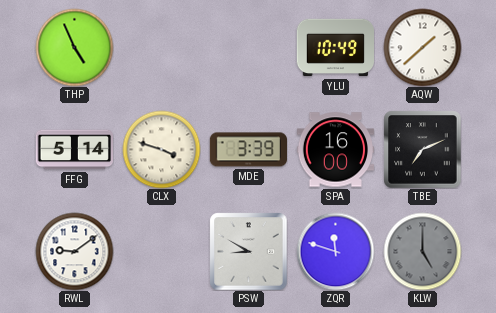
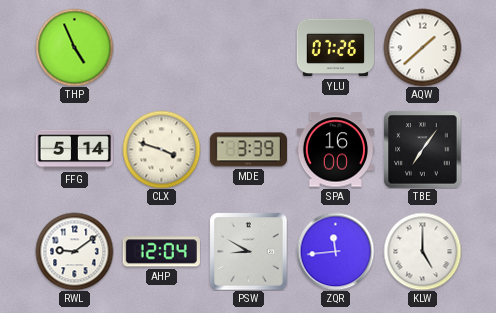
YLU: 10:49 -> 07:26
TBE: 7:11 -> 7:06
AHP: none -> 12:04
ZQR: 11:48 -> 11:44
KLW dial: grey -> white
